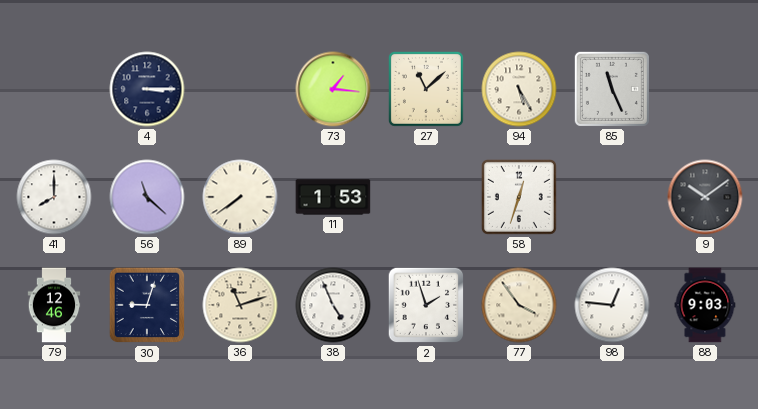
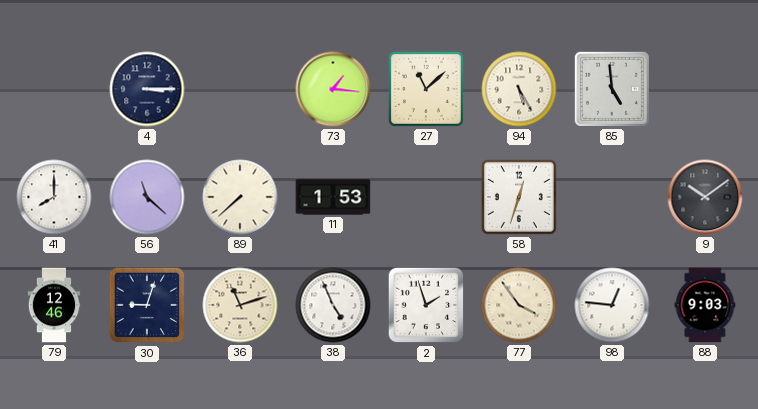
85: 11:26 -> 4:59
89: 7:39 -> 7:38
